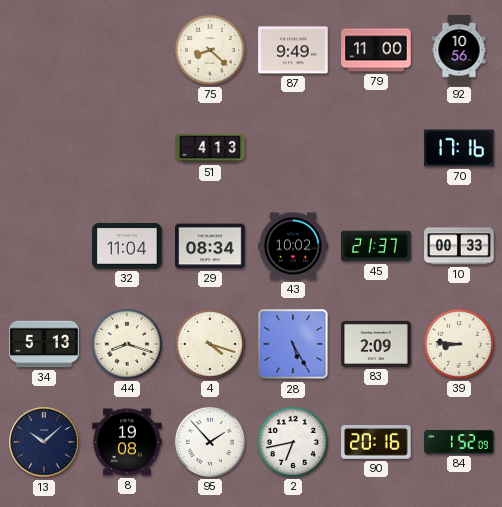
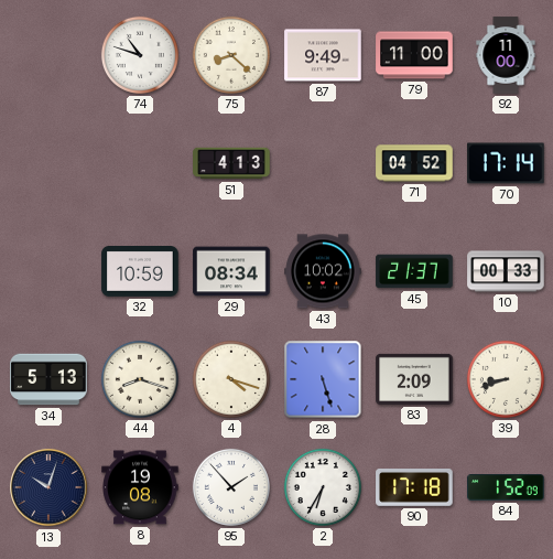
74: none -> 10:48
92: 10:56 -> 11:00
71: none -> 04:52
70: 17:16 -> 17:14
32: 11:04 -> 10:59
28: 5:25 -> 5:27
39: 8:46 -> 8:42
13: 10:08 -> 10:03
2: 6:43 -> 6:35
90: 20:16 -> 17:18
